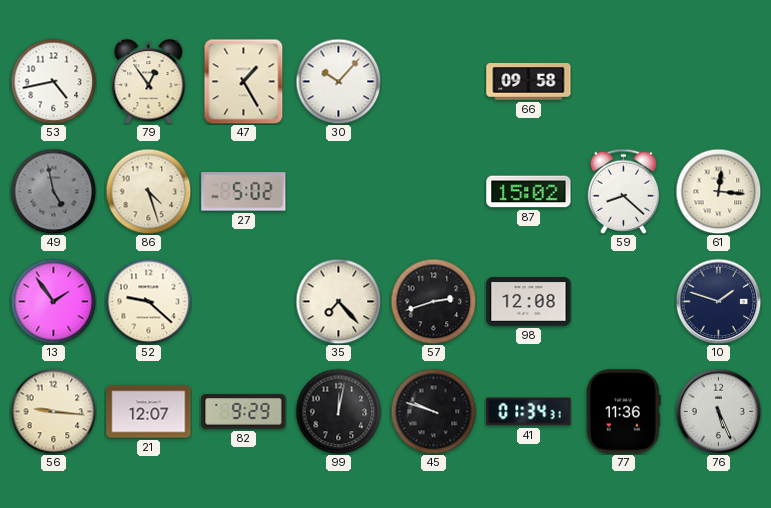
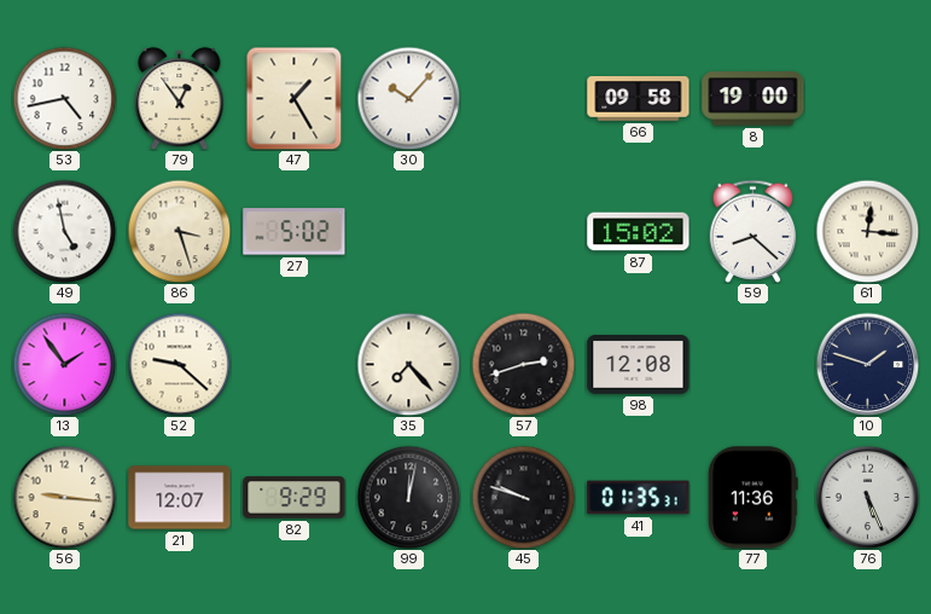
8: none -> 19:00
49 dial: grey -> white
86: 4:27 -> 3:27
41: 01:34 -> 01:35
